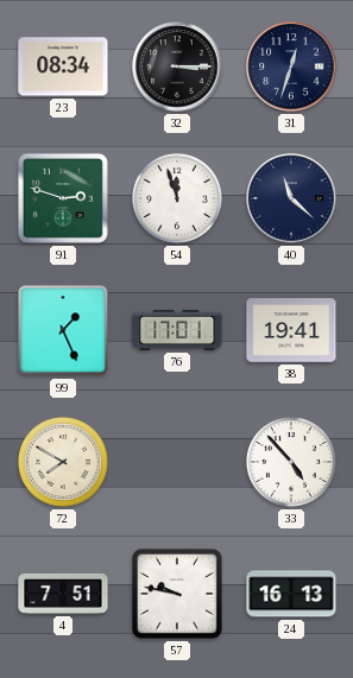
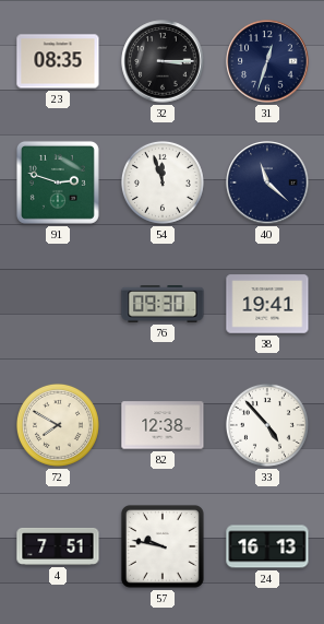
23: 08:34 -> 08:35
99: 1:26 -> none
76: 17:01 -> 09:30
82: none -> 12:38
